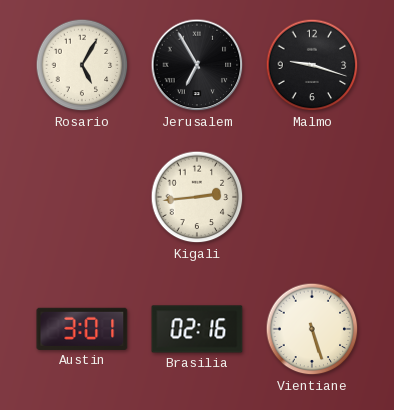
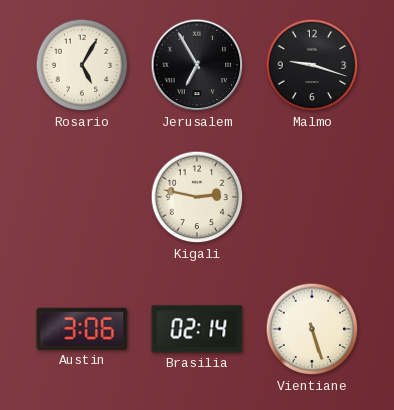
Kigali: 2:44 -> 2:47
Austin: 3:01 -> 3:06
Brasilia: 02:16 -> 02:14
